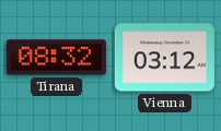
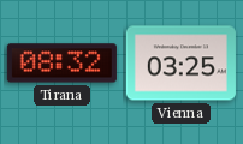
Vienna: 03:12 -> 03:25
